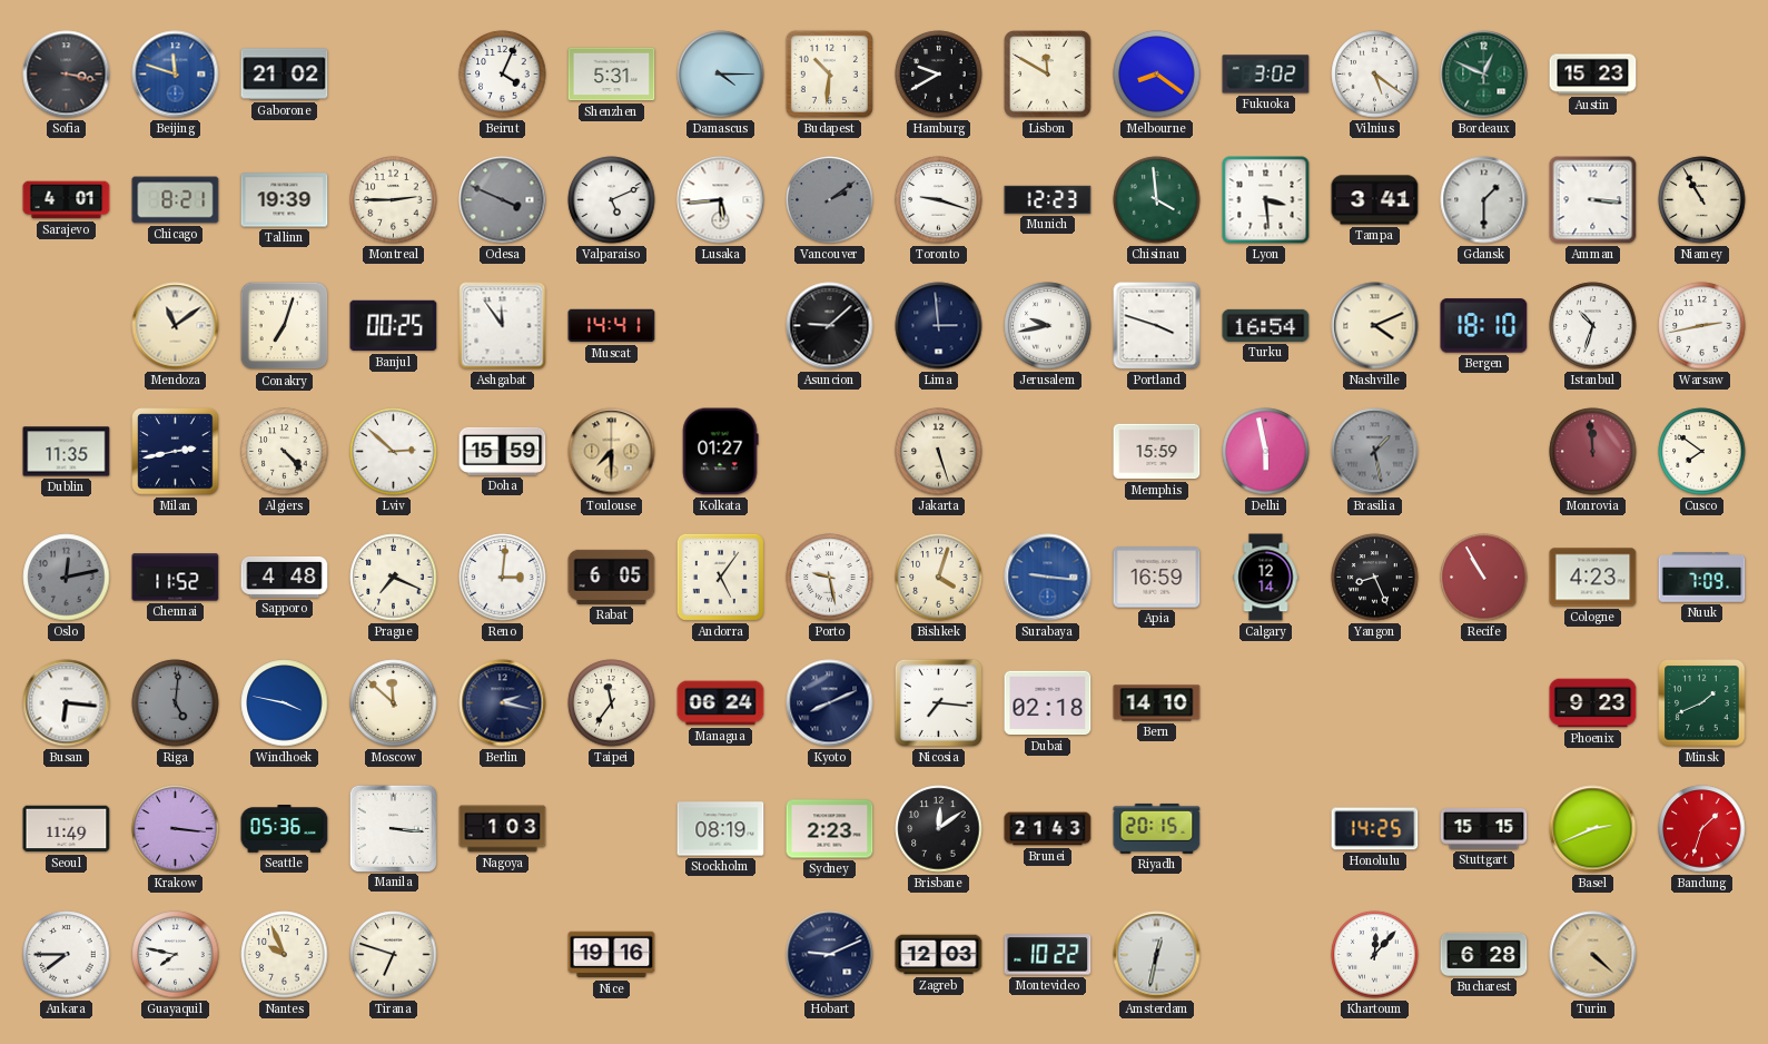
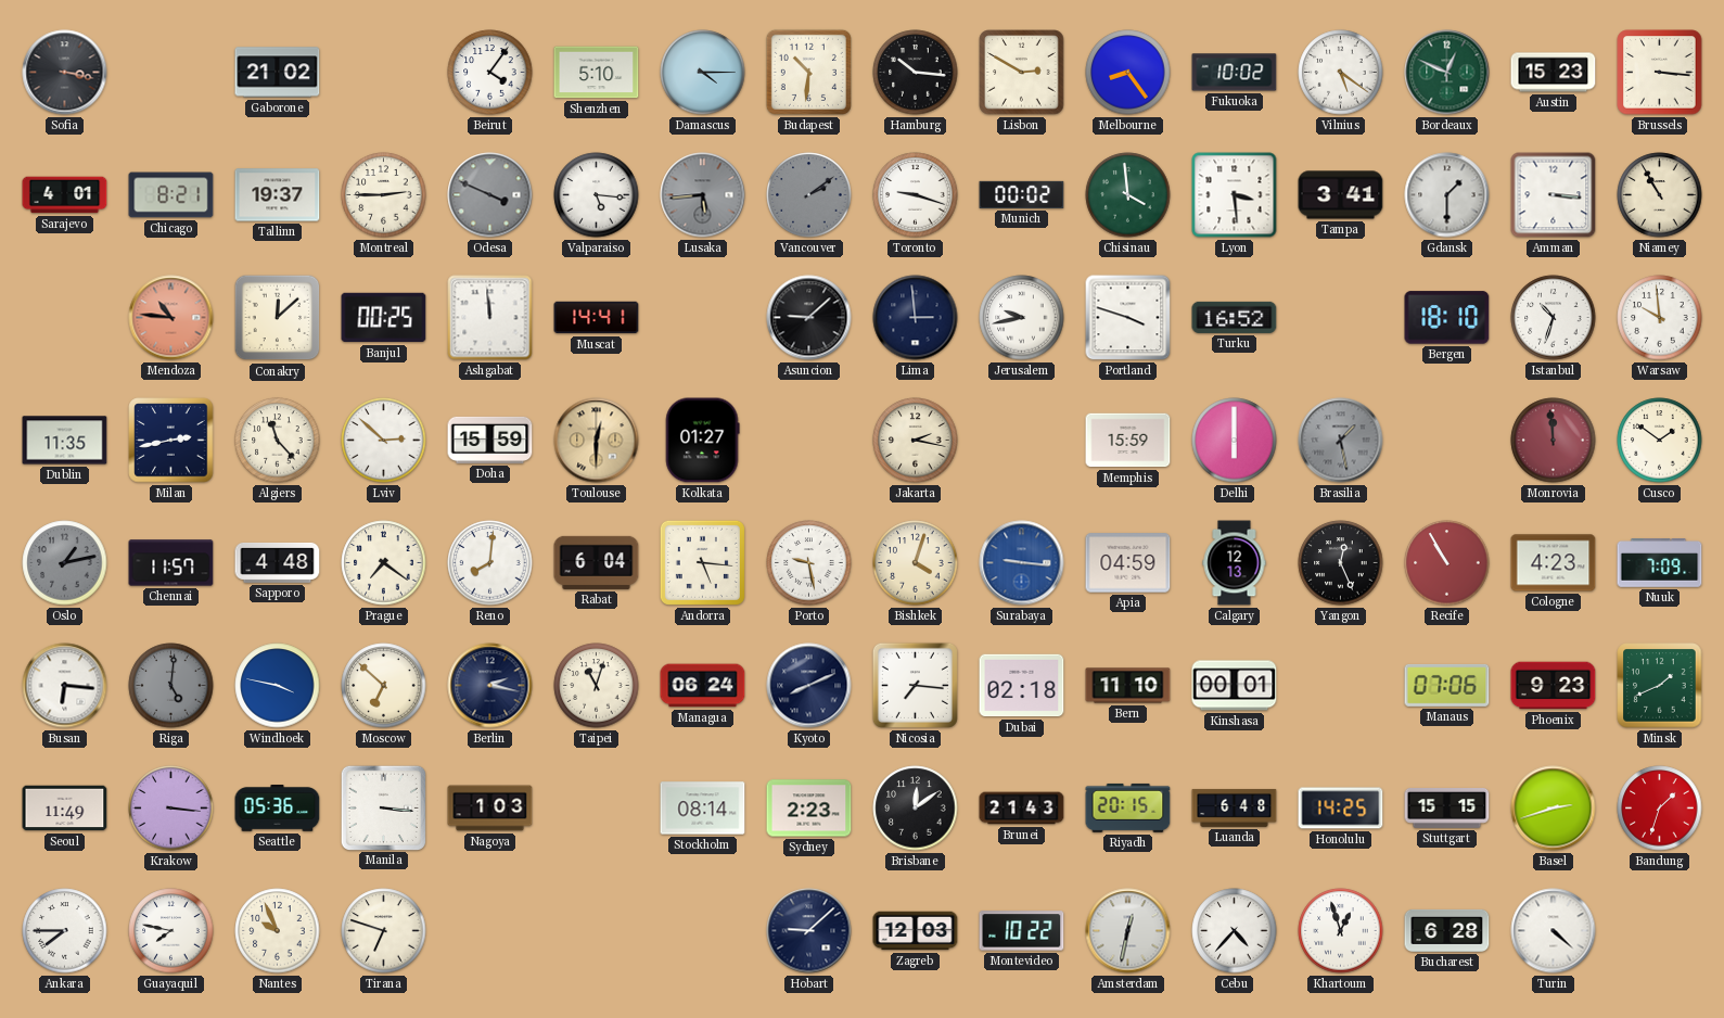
Beijing: 11:48 -> none
Beirut: 4:04 -> 4:06
Shenzhen: 5:31 -> 5:10
Hamburg: 9:40 -> 10:16
Lisbon: 11:50 -> 2:50
Melbourne: 8:21 -> 8:24
Fukuoka: 3:02 -> 10:02
Brussels: none -> 3:16
Tallinn: 19:39 -> 19:37
Valparaiso: 5:11 -> 5:16
Lusaka dial: white -> grey
Munich: 12:23 -> 00:02
Mendoza: 11:09 -> 10:46
Mendoza dial: cream -> salmon
Conakry: 7:03 -> 12:08
Ashgabat: 11:54 -> 11:59
Turku: 16:54 -> 16:52
Nashville: 4:11 -> none
Warsaw: 2:43 -> 9:59
Algiers: 4:23 -> 11:23
Toulouse: 7:30 -> 12:30
Jakarta: 5:27 -> 2:17
Delhi: 5:58 -> 6:00
Cusco: 7:51 -> 1:51
Oslo: 12:13 -> 1:13
Chennai: 11:52 -> 11:57
Prague: 7:19 -> 7:21
Reno: 3:01 -> 8:01
Rabat: 6:05 -> 6:04
Andorra: 5:06 -> 5:16
Apia: 16:59 -> 04:59
Calgary: 12:14 -> 12:13
Yangon: 8:26 -> 12:26
Moscow: 11:52 -> 6:52
Taipei: 11:36 -> 11:03
Bern: 14:10 -> 11:10
Kinshasa: none -> 00:01
Manaus: none -> 07:06
Stockholm: 08:19 -> 08:14
Luanda: none -> 6:48
Basel: 2:41 -> 2:42
Nice: 19:16 -> none
Hobart: 9:11 -> 9:08
Cebu: none -> 4:37
Khartoum: 12:07 -> 12:57
Turin dial: champagne -> white
